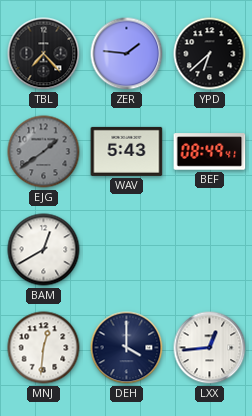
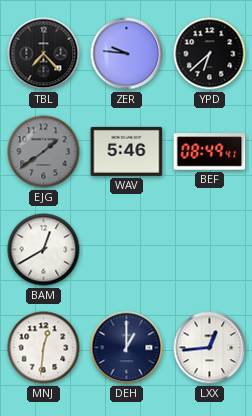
ZER: 1:46 -> 9:46
WAV: 5:43 -> 5:46
DEH: 4:00 -> 1:00
